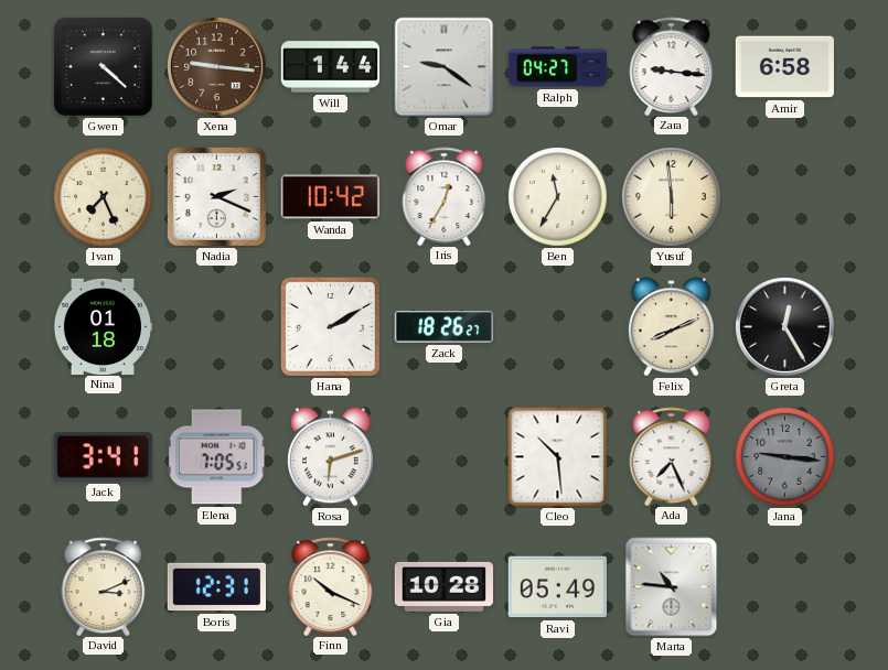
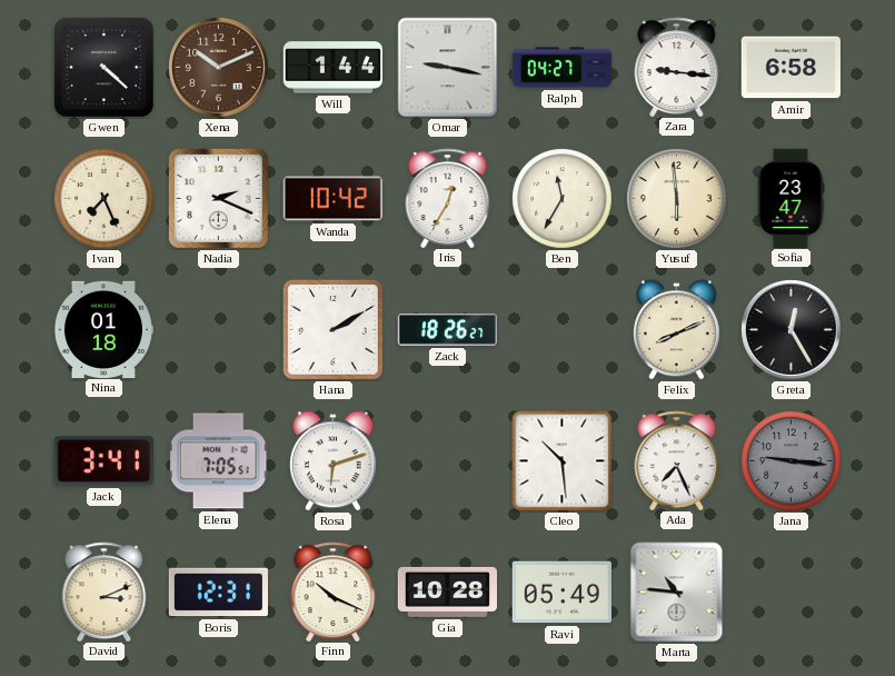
Xena: 9:16 -> 10:11
Omar: 9:21 -> 9:17
Sofia: none -> 23:47
